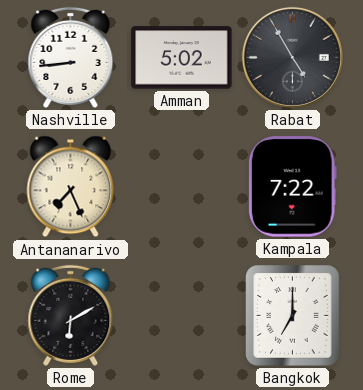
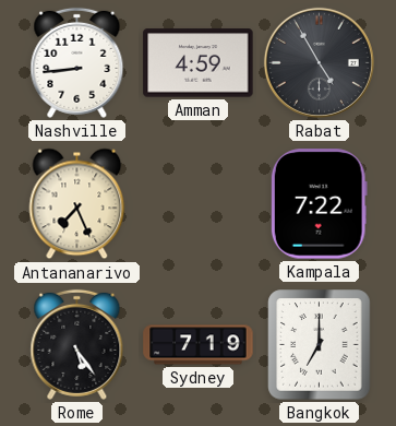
Amman: 5:02 -> 4:59
Rome: 6:10 -> 5:24
Sydney: none -> 7:19
